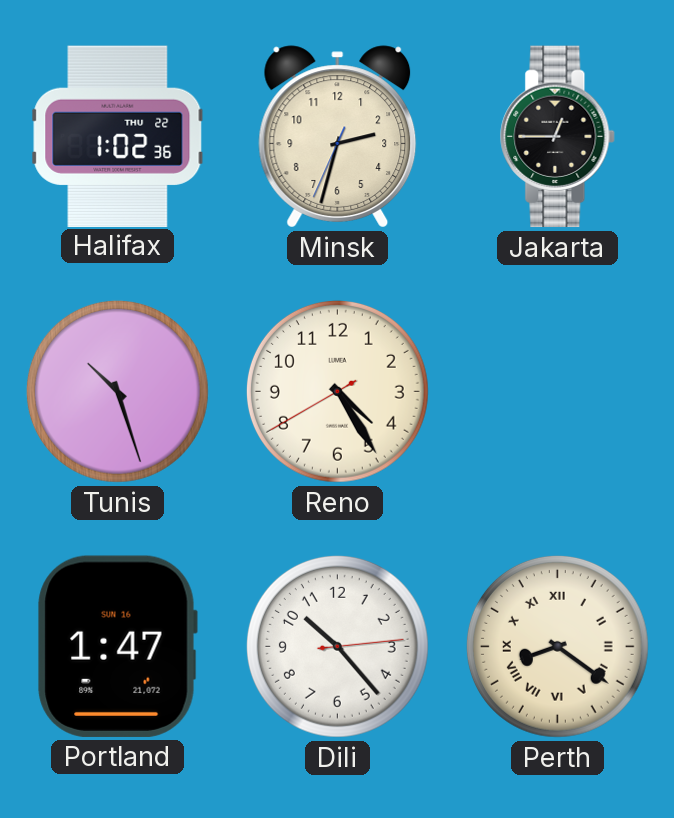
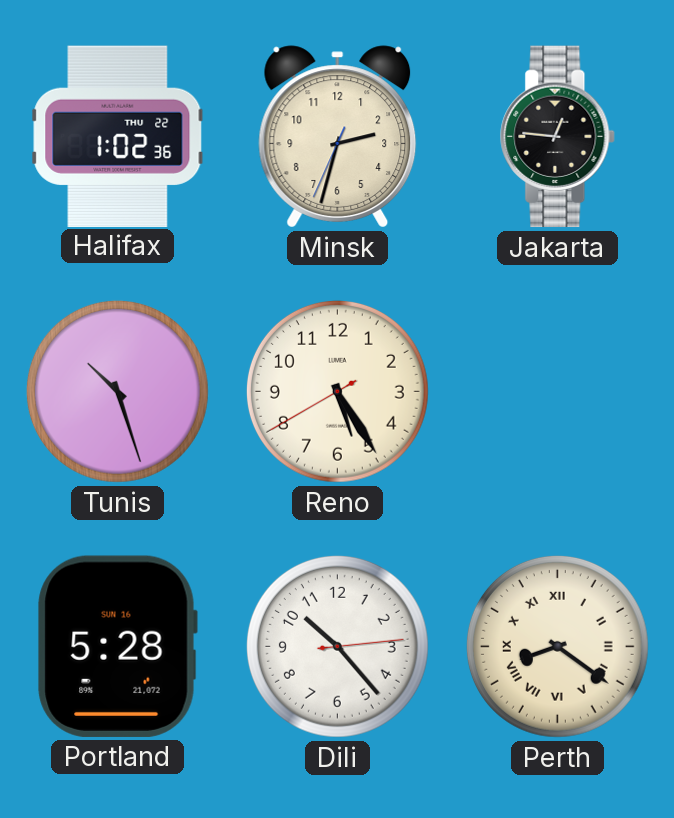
Jakarta: 12:45 -> 12:46
Reno: 4:24 -> 5:24
Portland: 1:47 -> 5:28
